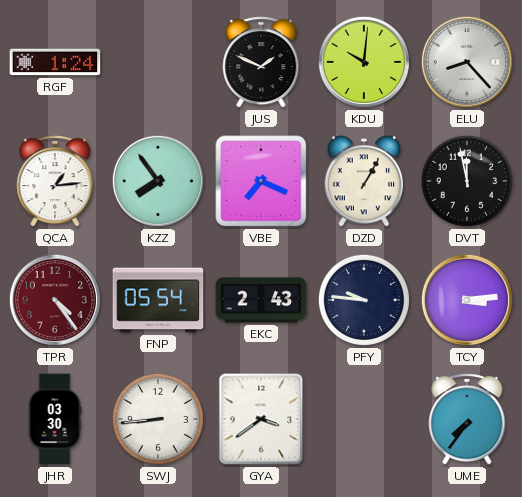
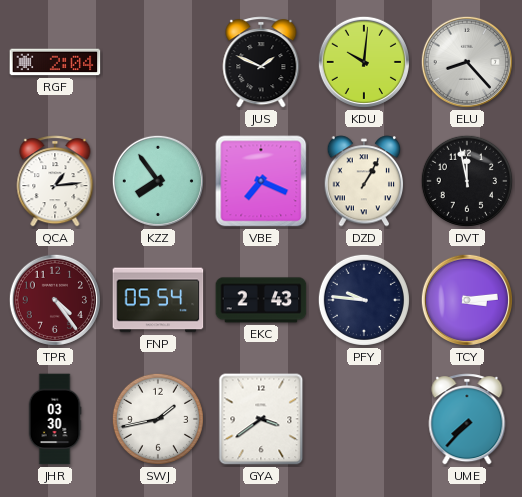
RGF: 1:24 -> 2:04
SWJ: 8:44 -> 1:43
UME: 7:36 -> 7:37
